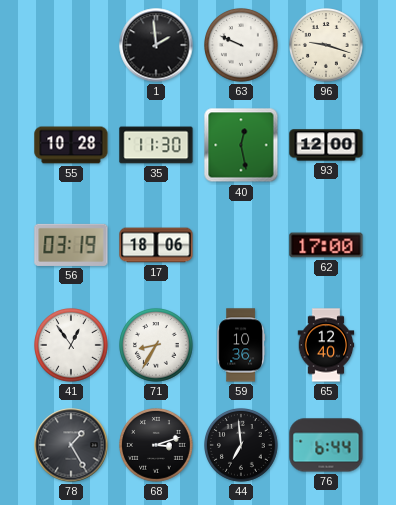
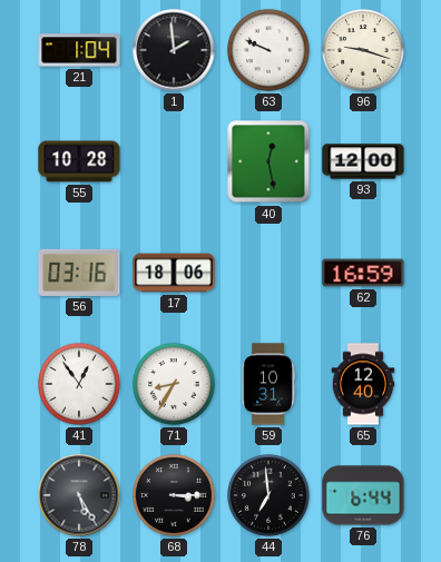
21: none -> 1:04
35: 11:30 -> none
56: 03:19 -> 03:16
62: 17:00 -> 16:59
59: 10:36 -> 10:31
78: 1:25 -> 5:25
68: 3:12 -> 3:15
